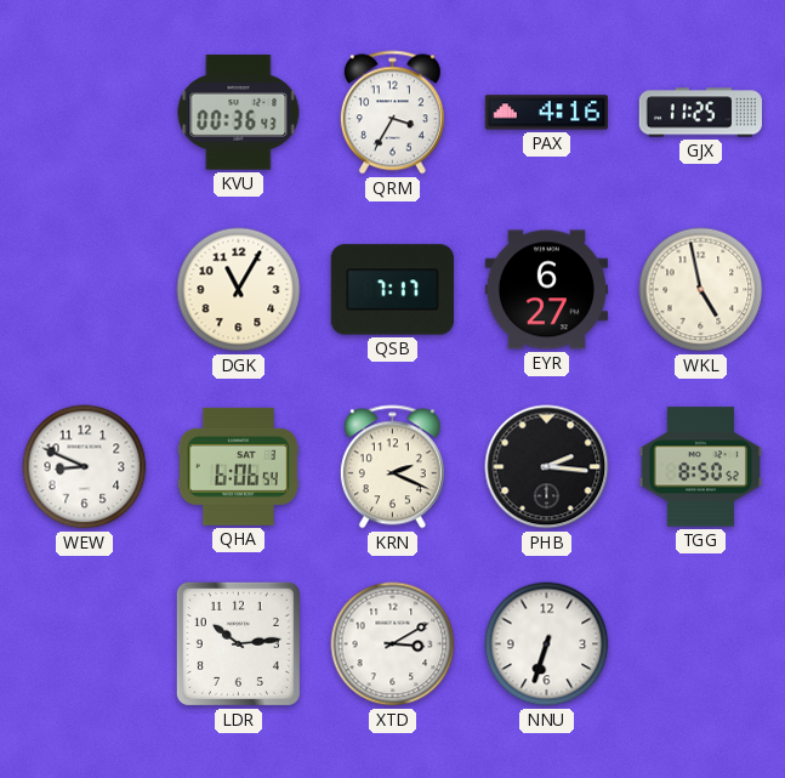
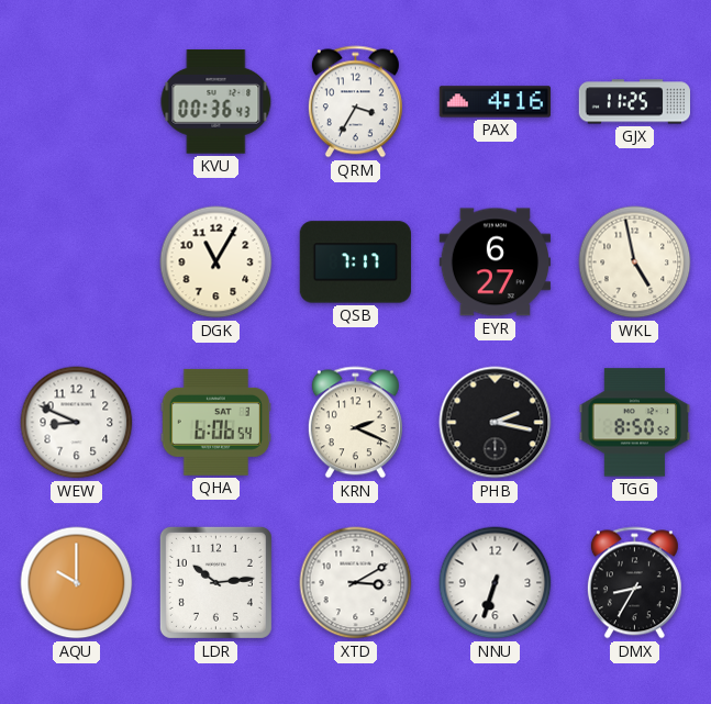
PHB: 2:16 -> 2:17
AQU: none -> 10:00
DMX: none -> 8:35
